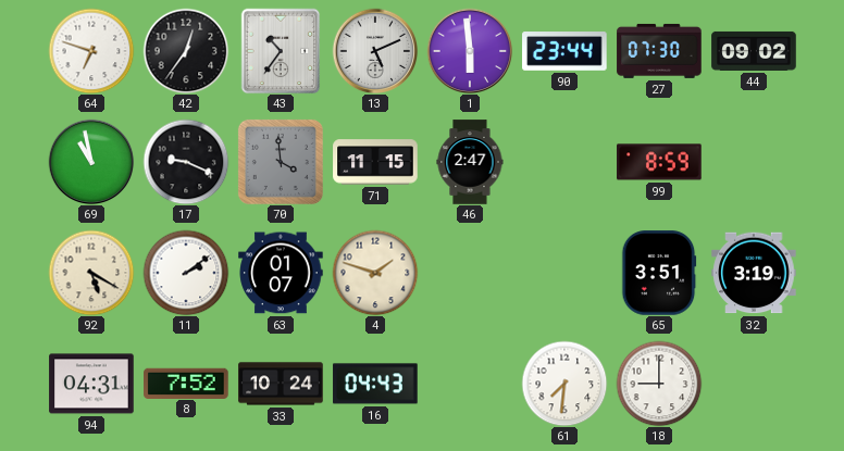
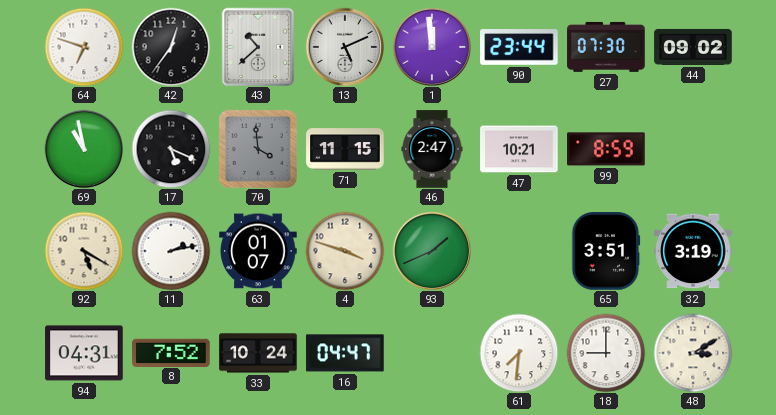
43: 10:36 -> 10:38
1: 5:59 -> 11:59
17: 9:19 -> 5:19
47: none -> 10:21
11: 2:09 -> 2:13
4: 1:48 -> 3:48
93: none -> 1:41
16: 04:43 -> 04:47
48: none -> 3:10
